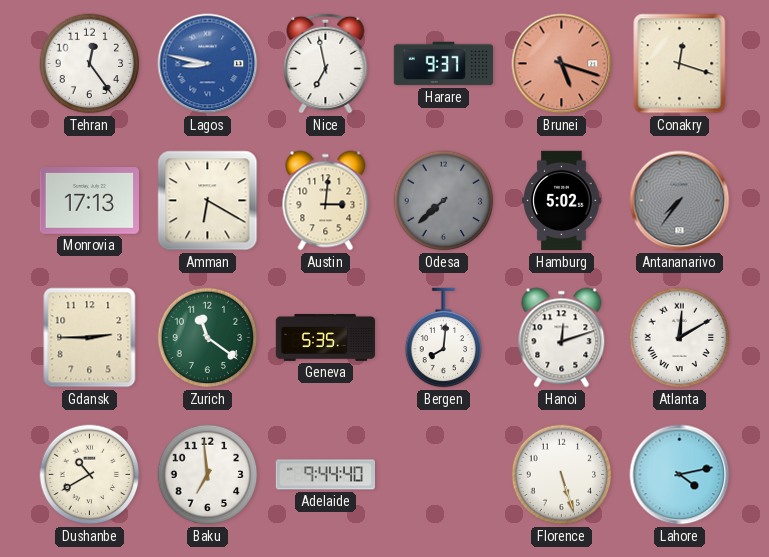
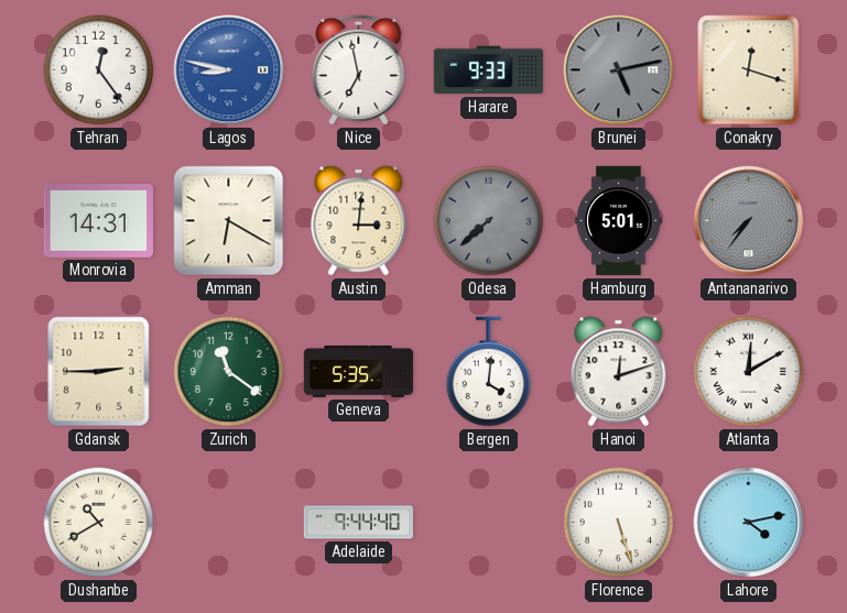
Harare: 9:37 -> 9:33
Brunei: 5:18 -> 5:13
Brunei dial: salmon -> grey
Monrovia: 17:13 -> 14:31
Hamburg: 5:02 -> 5:01
Bergen: 8:01 -> 4:01
Baku: 6:59 -> none
